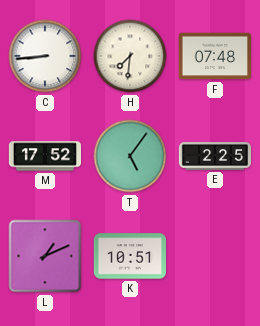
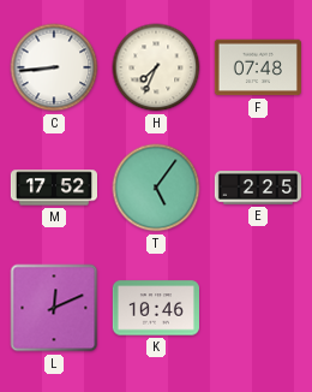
H: 7:31 -> 7:34
L: 1:11 -> 12:11
K: 10:51 -> 10:46
